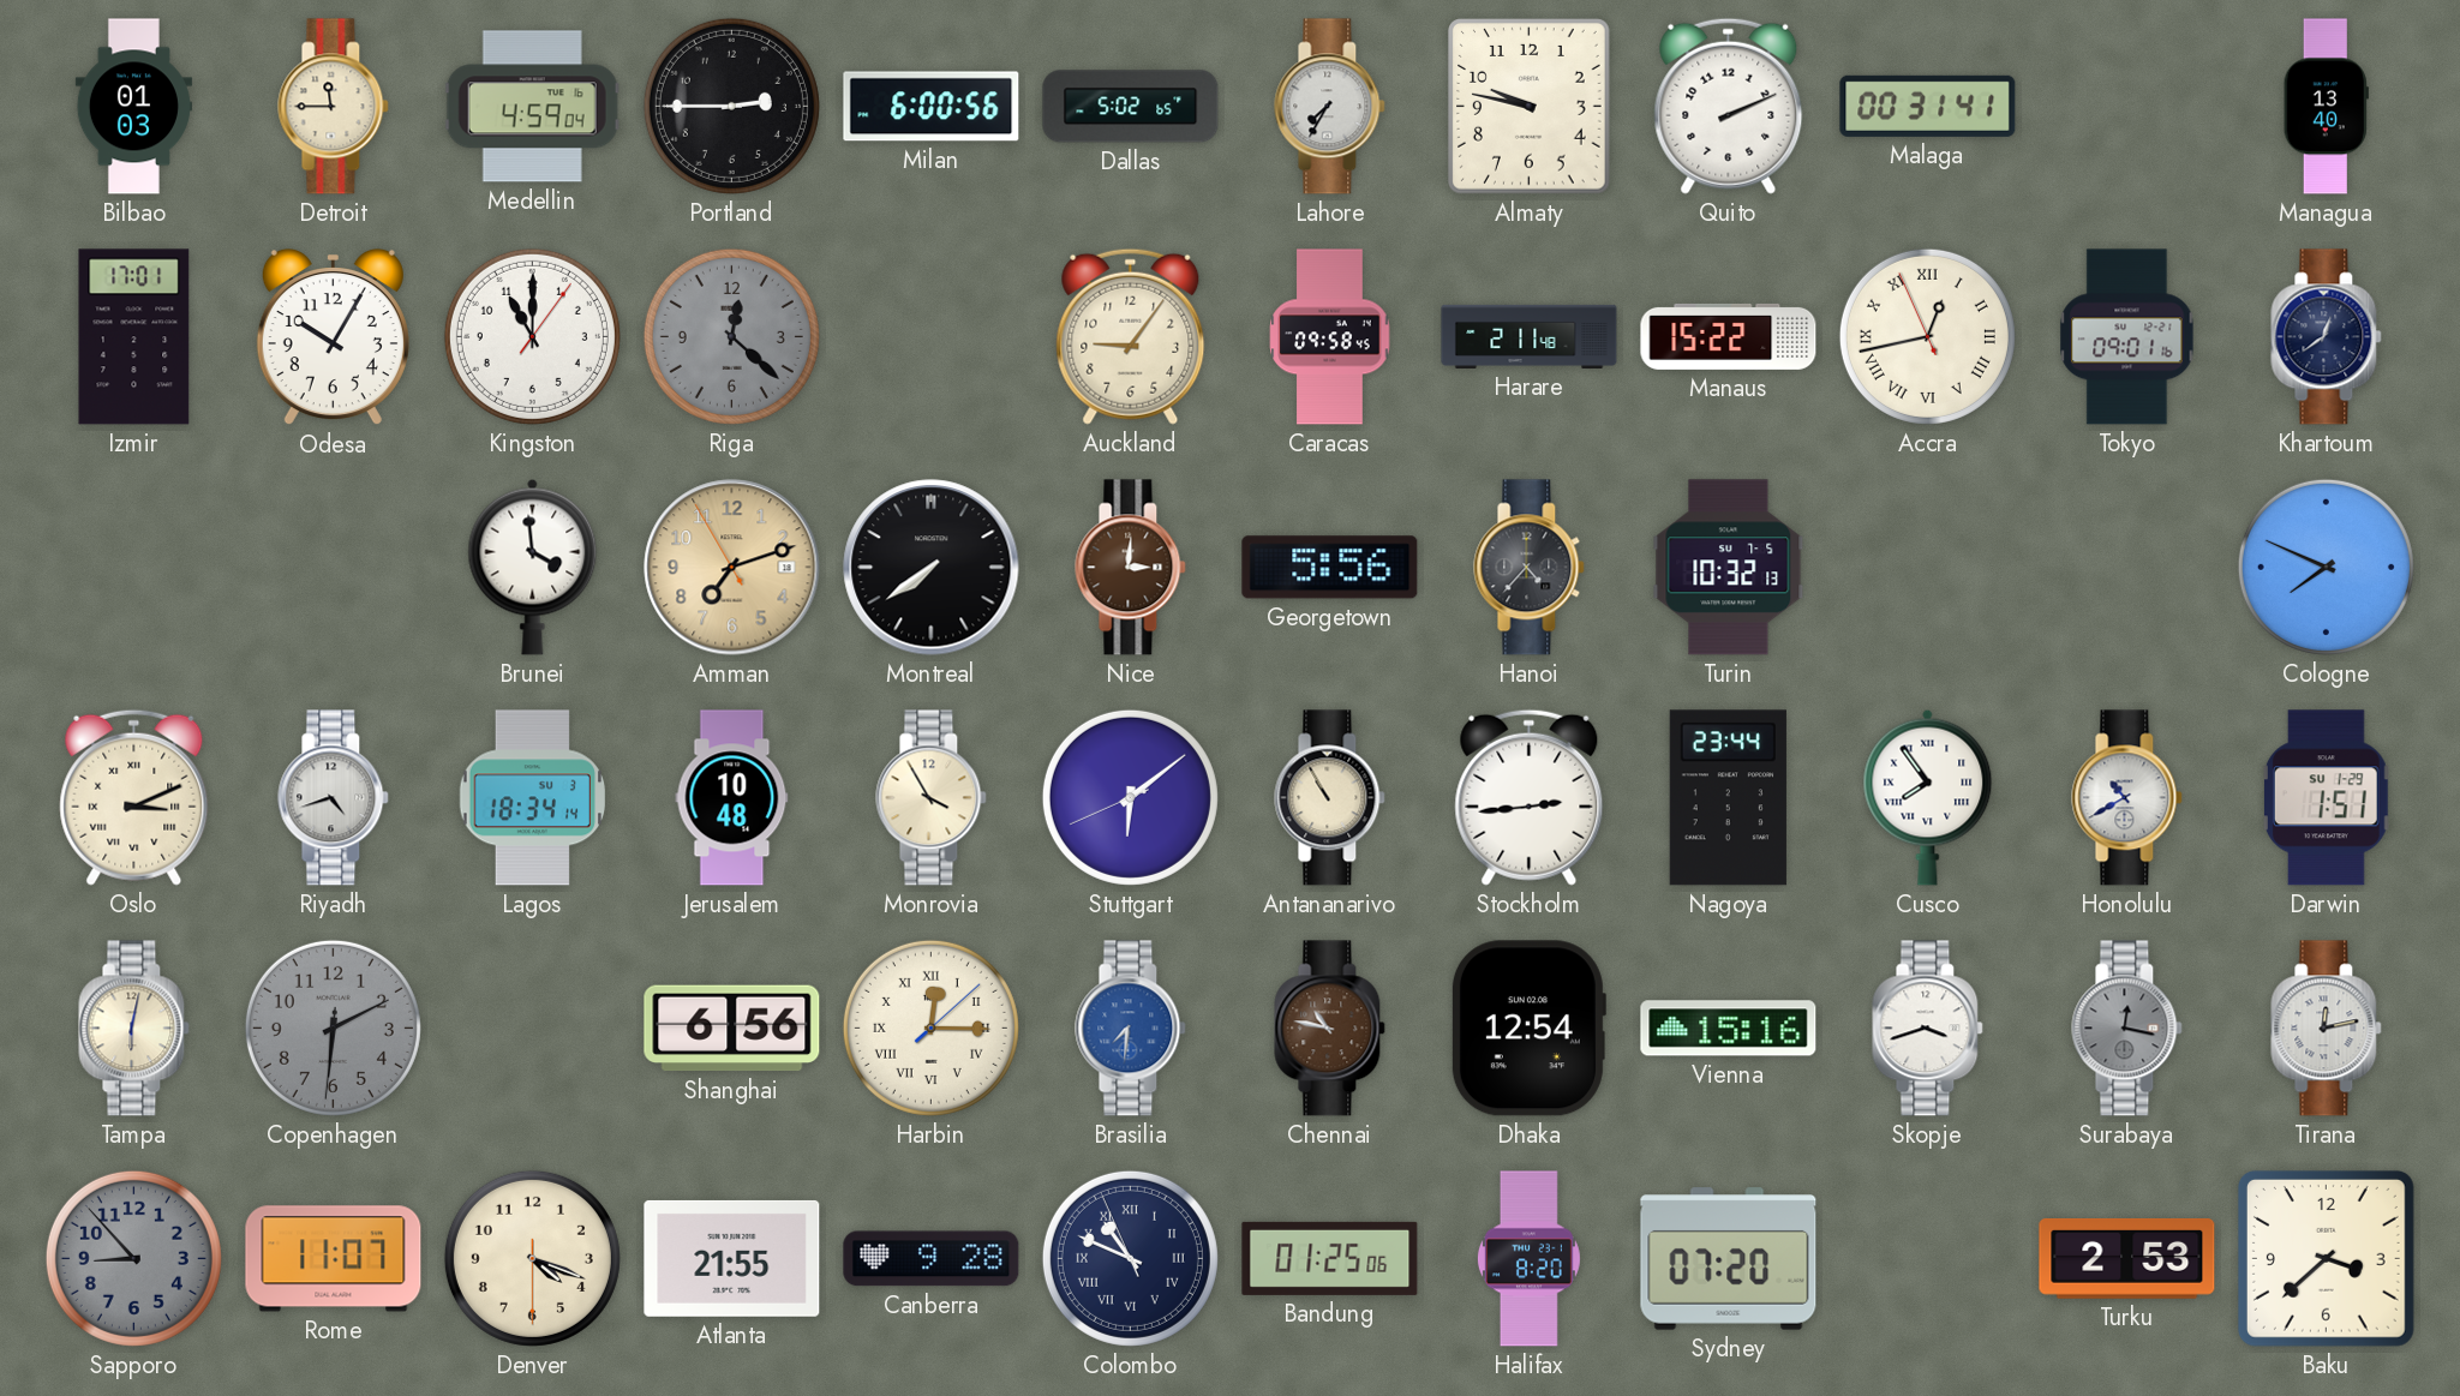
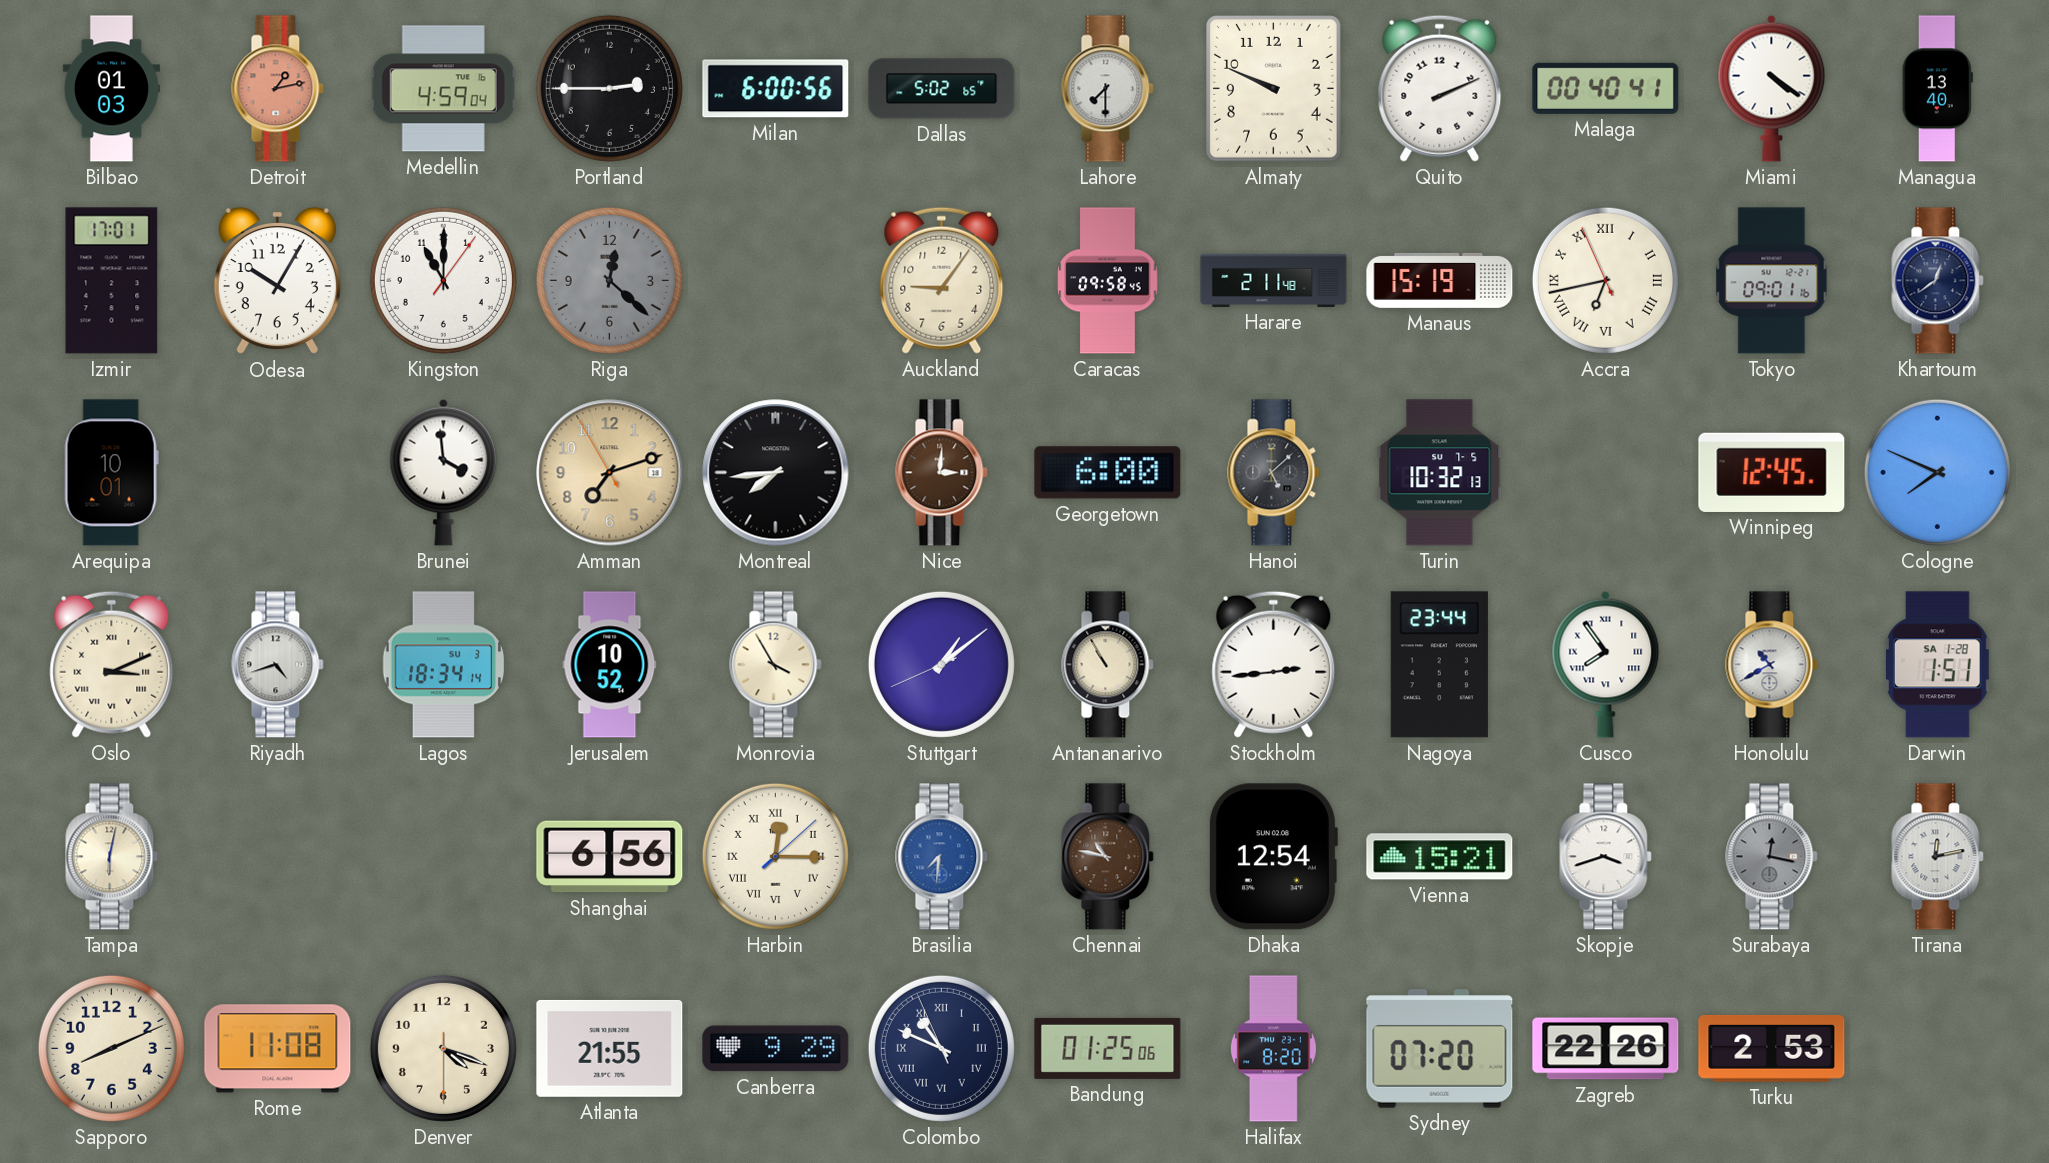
Detroit: 11:45 -> 1:13
Detroit dial: cream -> salmon
Lahore: 7:35 -> 7:30
Almaty: 9:47 -> 9:49
Malaga: 00:31 -> 00:40
Miami: none -> 4:21
Manaus: 15:22 -> 15:19
Accra: 12:42 -> 6:42
Arequipa: none -> 10:01
Montreal: 7:39 -> 7:44
Georgetown: 5:56 -> 6:00
Hanoi: 4:37 -> 5:08
Winnipeg: none -> 12:45
Jerusalem: 10:48 -> 10:52
Stuttgart: 6:08 -> 1:08
Darwin date: SU 1-29 -> SA 1-28
Copenhagen: 6:10 -> none
Vienna: 15:16 -> 15:21
Sapporo: 8:53 -> 8:11
Sapporo dial: grey -> cream
Rome: 11:07 -> 11:08
Canberra: 9:28 -> 9:29
Zagreb: none -> 22:26
Baku: 3:38 -> none
